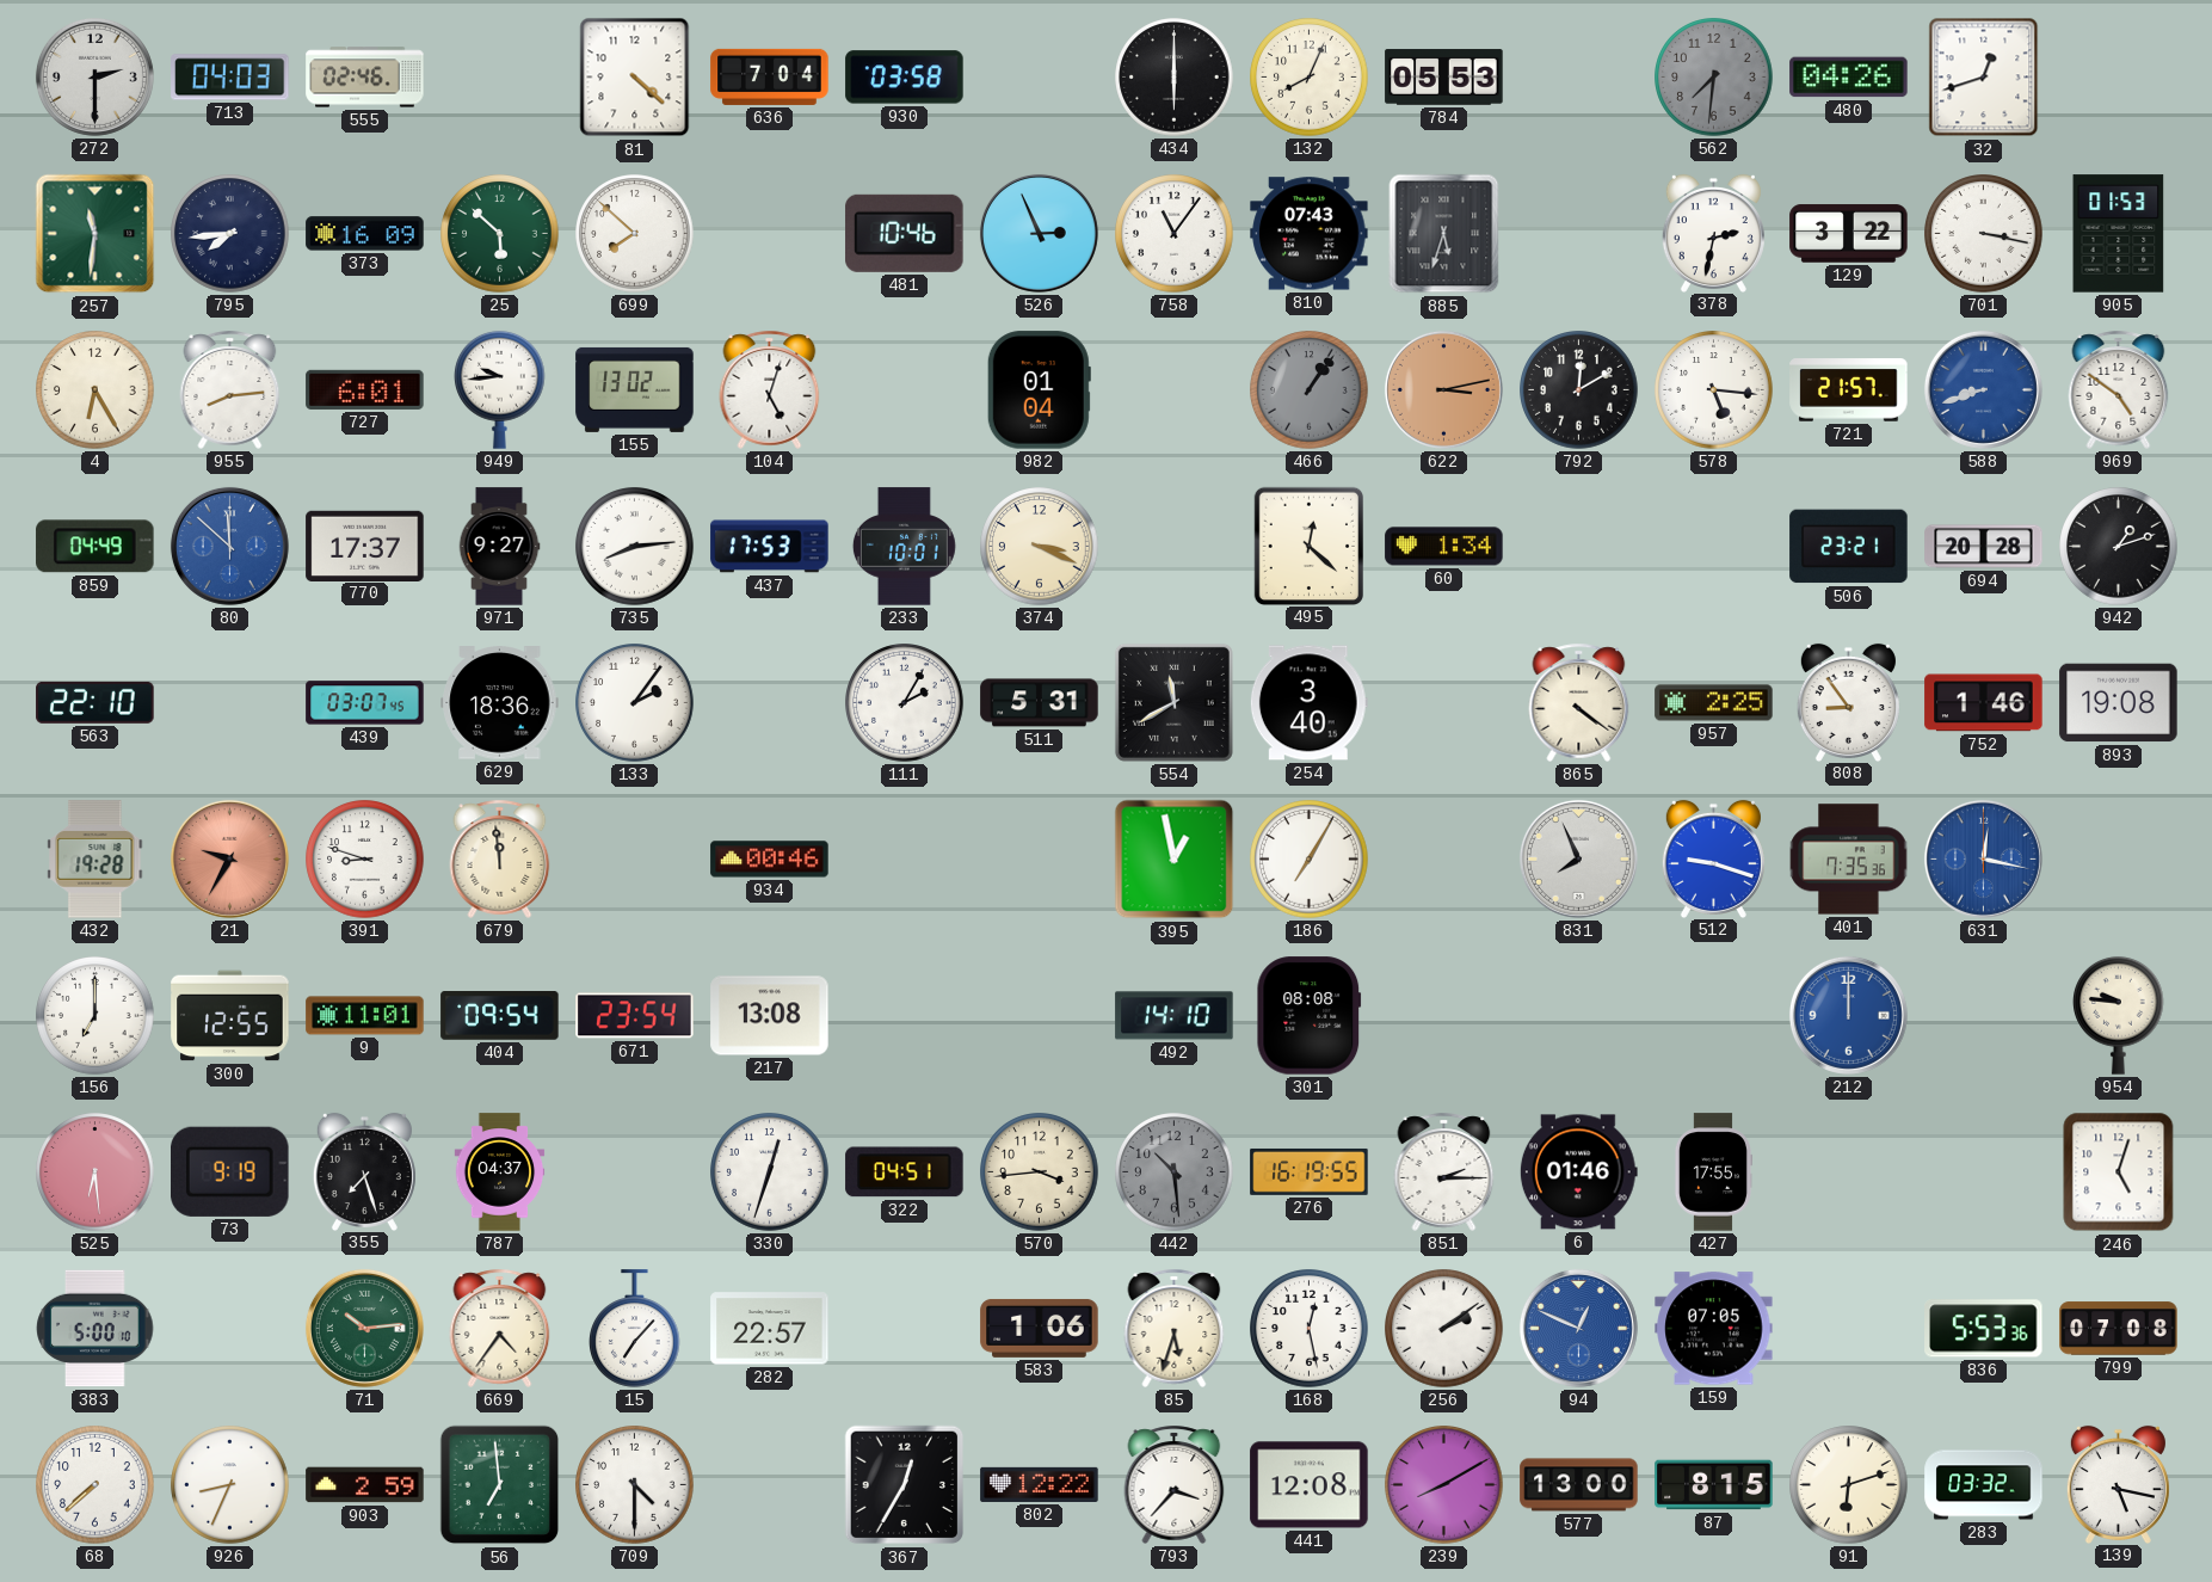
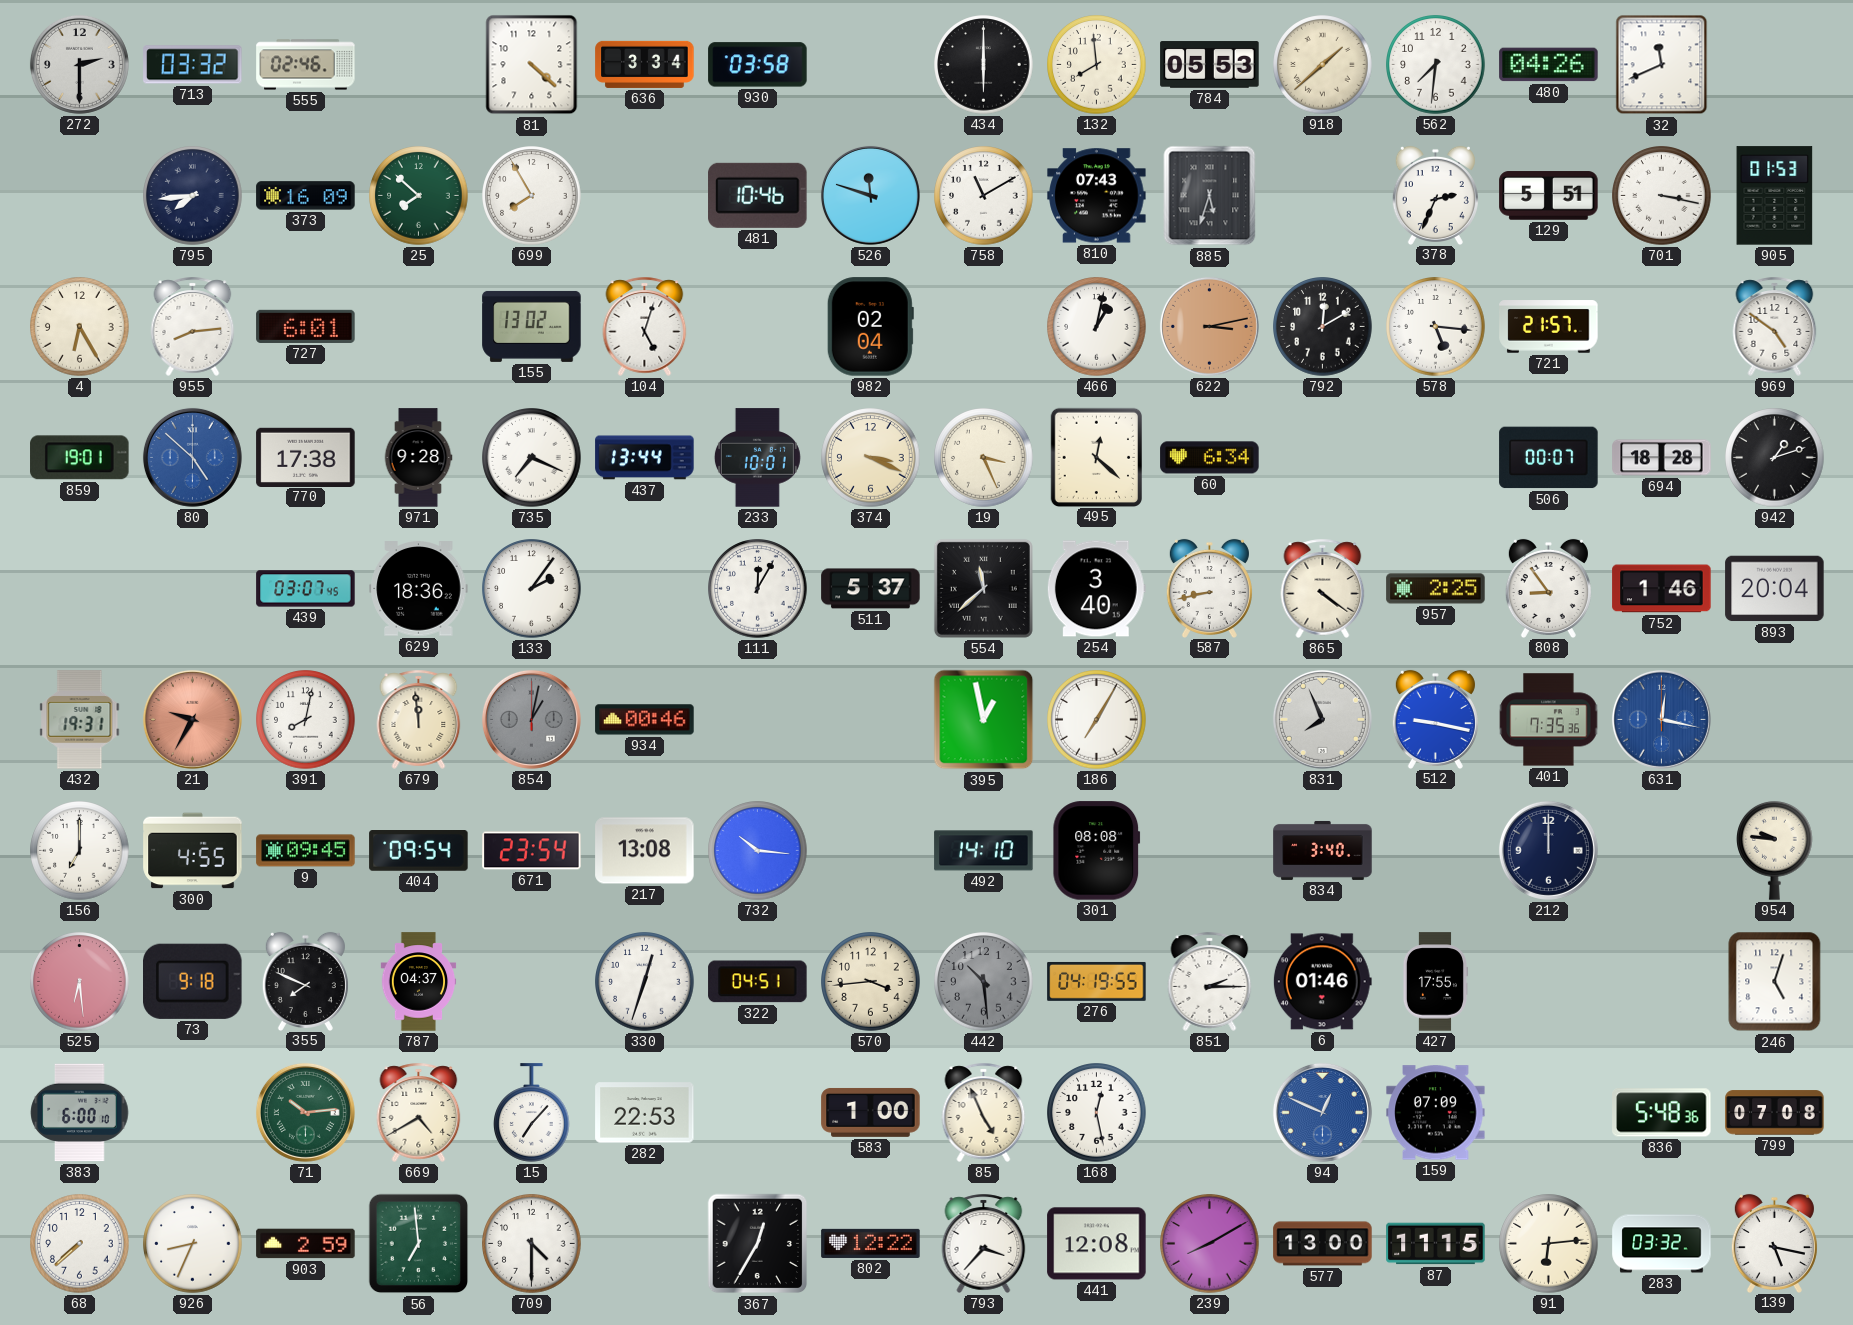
713: 04:03 -> 03:32
636: 7:04 -> 3:34
132: 8:04 -> 7:59
918: none -> 1:38
562 dial: grey -> white
32: 12:42 -> 11:41
257: 11:31 -> none
25: 5:52 -> 7:52
699: 7:52 -> 7:55
526: 2:56 -> 11:48
758: 11:06 -> 11:10
378: 2:32 -> 2:34
129: 3:22 -> 5:51
949: 9:44 -> none
982: 01:04 -> 02:04
466: 1:06 -> 1:02
466 dial: grey -> white
588: 8:42 -> none
859: 04:49 -> 19:01
80: 11:52 -> 4:52
770: 17:37 -> 17:38
971: 9:27 -> 9:28
735: 8:14 -> 7:19
437: 17:53 -> 13:44
19: none -> 3:26
60: 1:34 -> 6:34
506: 23:21 -> 00:07
694: 20:28 -> 18:28
563: 22:10 -> none
111: 2:05 -> 12:05
511: 5:31 -> 5:37
554: 11:40 -> 11:38
587: none -> 8:43
893: 19:08 -> 20:04
432: 19:28 -> 19:31
391: 8:48 -> 8:02
854: none -> 1:02
512: 9:18 -> 9:17
300: 12:55 -> 4:55
9: 11:01 -> 09:45
732: none -> 10:16
834: none -> 3:40
212 dial: blue -> navy
73: 9:19 -> 9:18
355: 7:27 -> 7:49
276: 16:19 -> 04:19
383: 5:00 -> 6:00
669: 4:36 -> 4:40
282: 22:57 -> 22:53
583: 1:06 -> 1:00
85: 5:33 -> 4:56
256: 2:09 -> none
159: 07:05 -> 07:09
836: 5:53 -> 5:48
87: 8:15 -> 11:15
91: 6:12 -> 6:14
